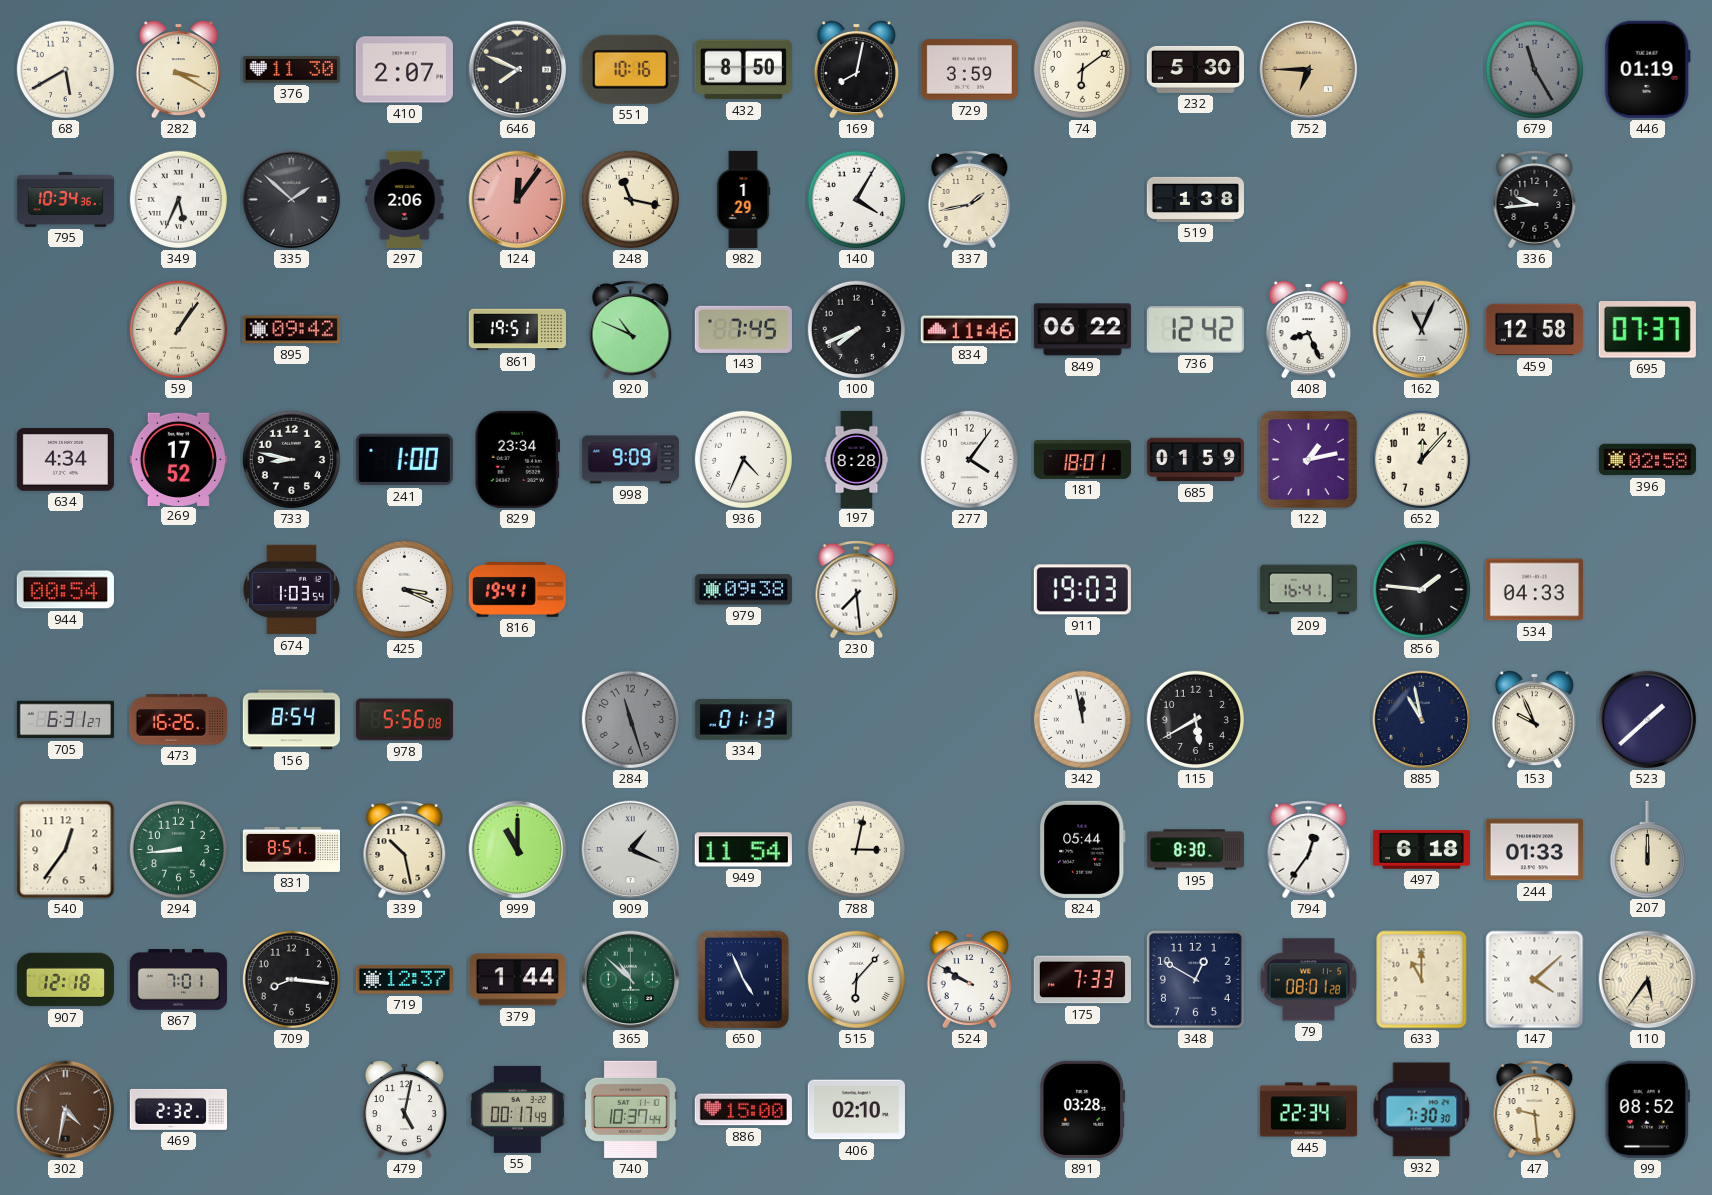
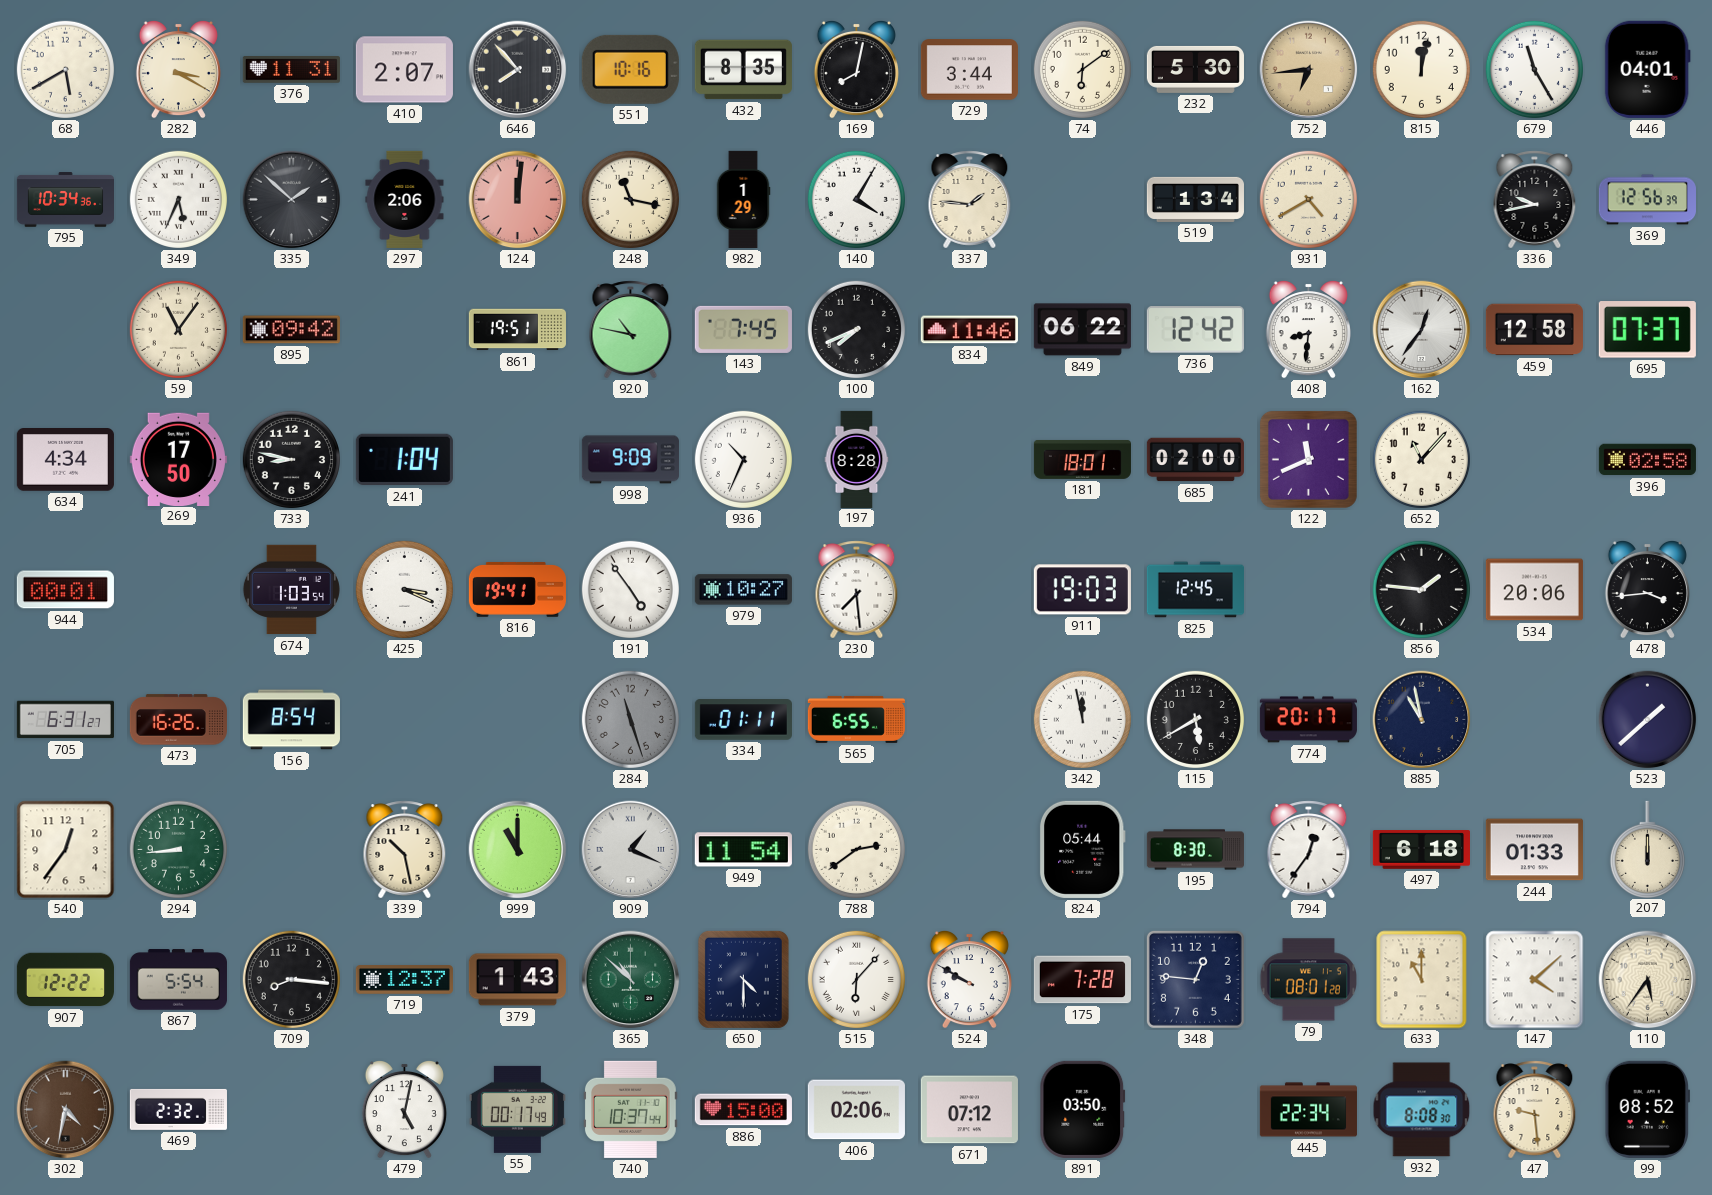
376: 11:30 -> 11:31
646: 7:49 -> 7:53
432: 8:50 -> 8:35
729: 3:59 -> 3:44
752: 6:45 -> 6:44
815: none -> 12:02
679 dial: grey -> white
446: 01:19 -> 04:01
124: 12:06 -> 12:01
337: 1:43 -> 1:46
519: 1:38 -> 1:34
931: none -> 4:40
336: 9:44 -> 9:43
369: none -> 12:56
59: 1:06 -> 11:06
920: 10:49 -> 10:47
408: 8:26 -> 8:31
162: 11:04 -> 12:36
269: 17:52 -> 17:50
241: 1:00 -> 1:04
829: 23:34 -> none
936: 4:34 -> 10:34
277: 4:06 -> none
685: 01:59 -> 02:00
122: 1:13 -> 11:41
652: 12:07 -> 11:07
944: 00:54 -> 00:01
191: none -> 4:54
979: 09:38 -> 10:27
825: none -> 12:45
209: 16:41 -> none
534: 04:33 -> 20:06
478: none -> 3:44
978: 5:56 -> none
334: 01:13 -> 01:11
565: none -> 6:55
774: none -> 20:17
153: 9:56 -> none
831: 8:51 -> none
788: 3:02 -> 2:39
907: 12:18 -> 12:22
867: 7:01 -> 5:54
379: 1:44 -> 1:43
650: 4:56 -> 4:30
175: 7:33 -> 7:28
348: 12:50 -> 12:46
406: 02:10 -> 02:06
671: none -> 07:12
891: 03:28 -> 03:50
932: 7:30 -> 8:08
